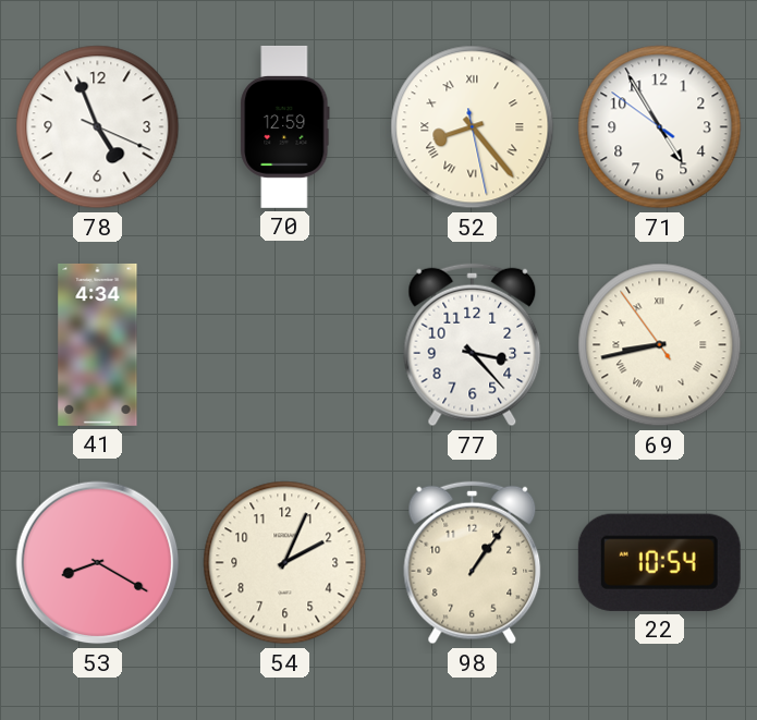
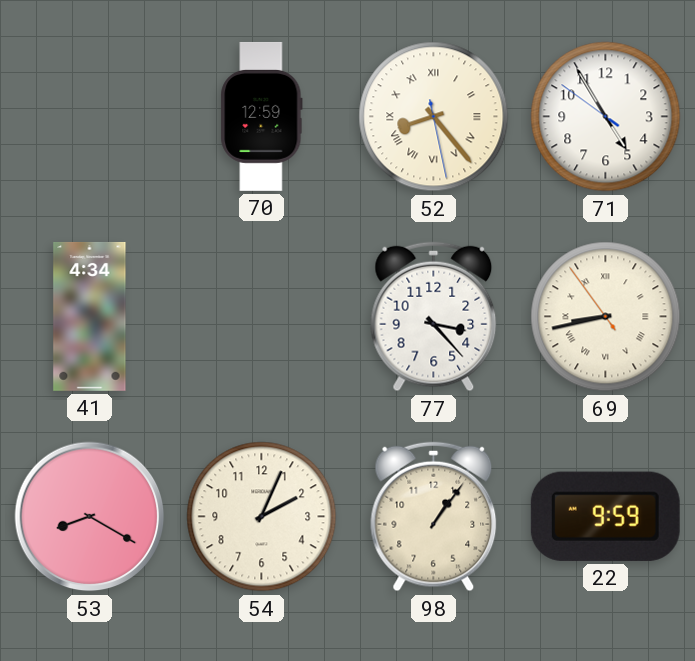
78: 4:56 -> none
22: 10:54 -> 9:59
